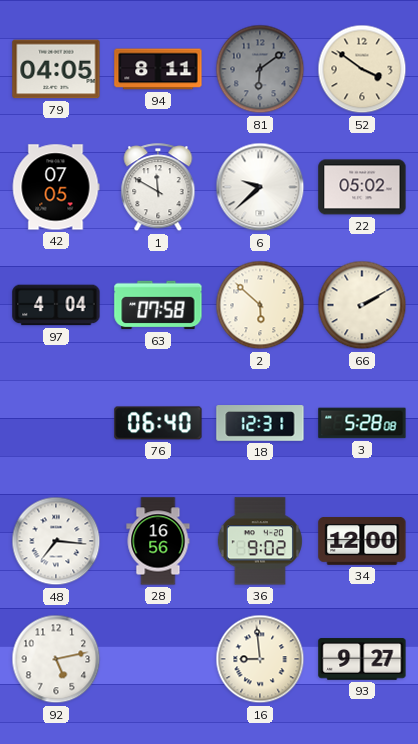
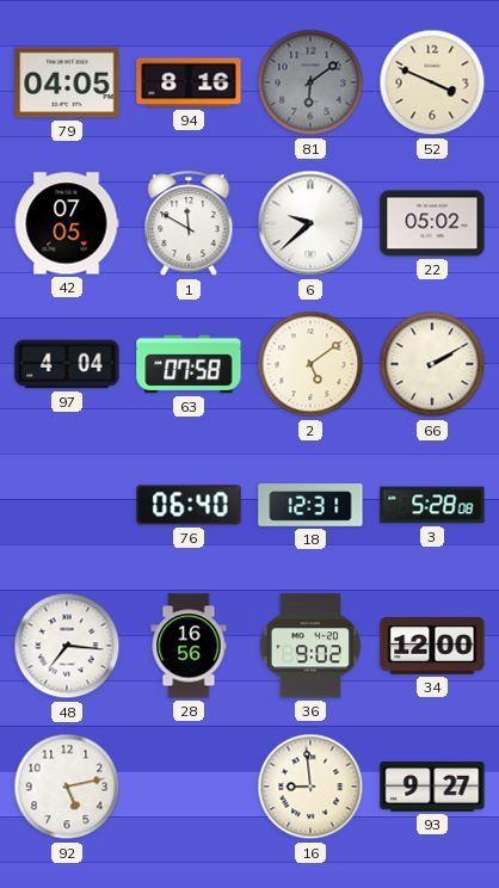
94: 8:11 -> 8:16
52: 3:51 -> 3:49
2: 5:52 -> 5:09
